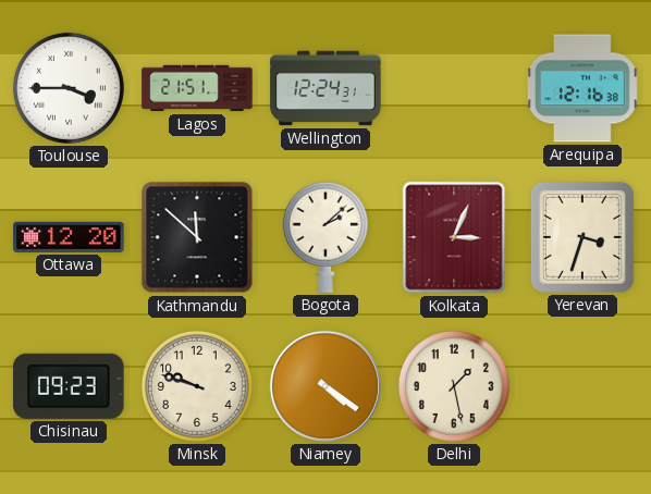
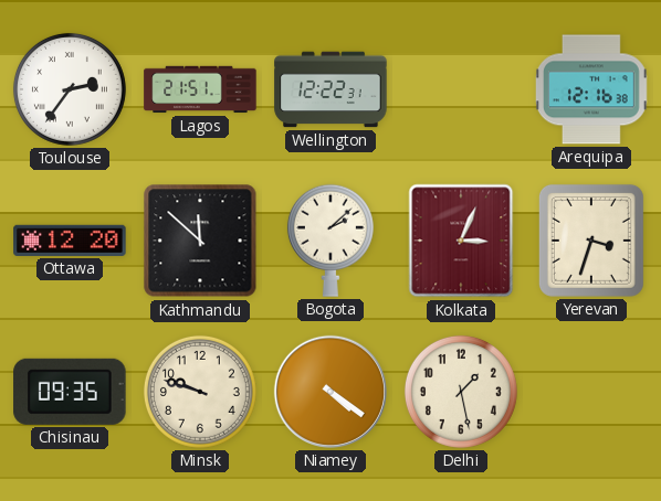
Toulouse: 3:45 -> 2:36
Wellington: 12:24 -> 12:22
Chisinau: 09:23 -> 09:35
